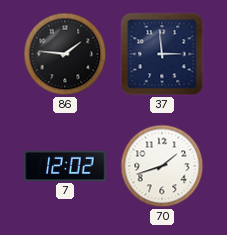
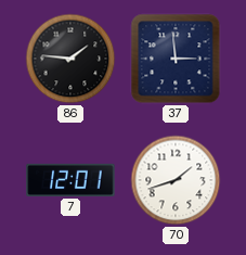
7: 12:02 -> 12:01
